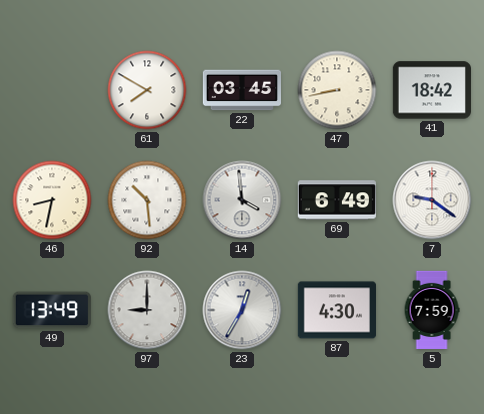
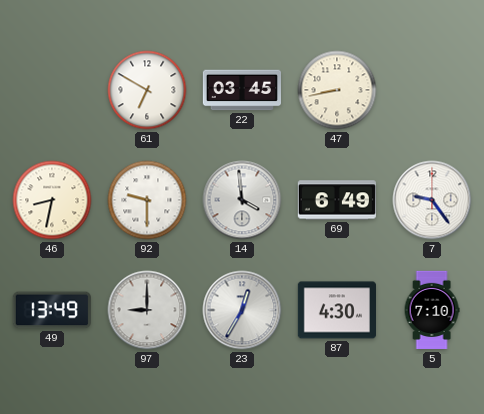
61: 7:50 -> 6:50
41: 18:42 -> none
92: 10:29 -> 9:30
7: 9:21 -> 9:24
5: 7:59 -> 7:10
